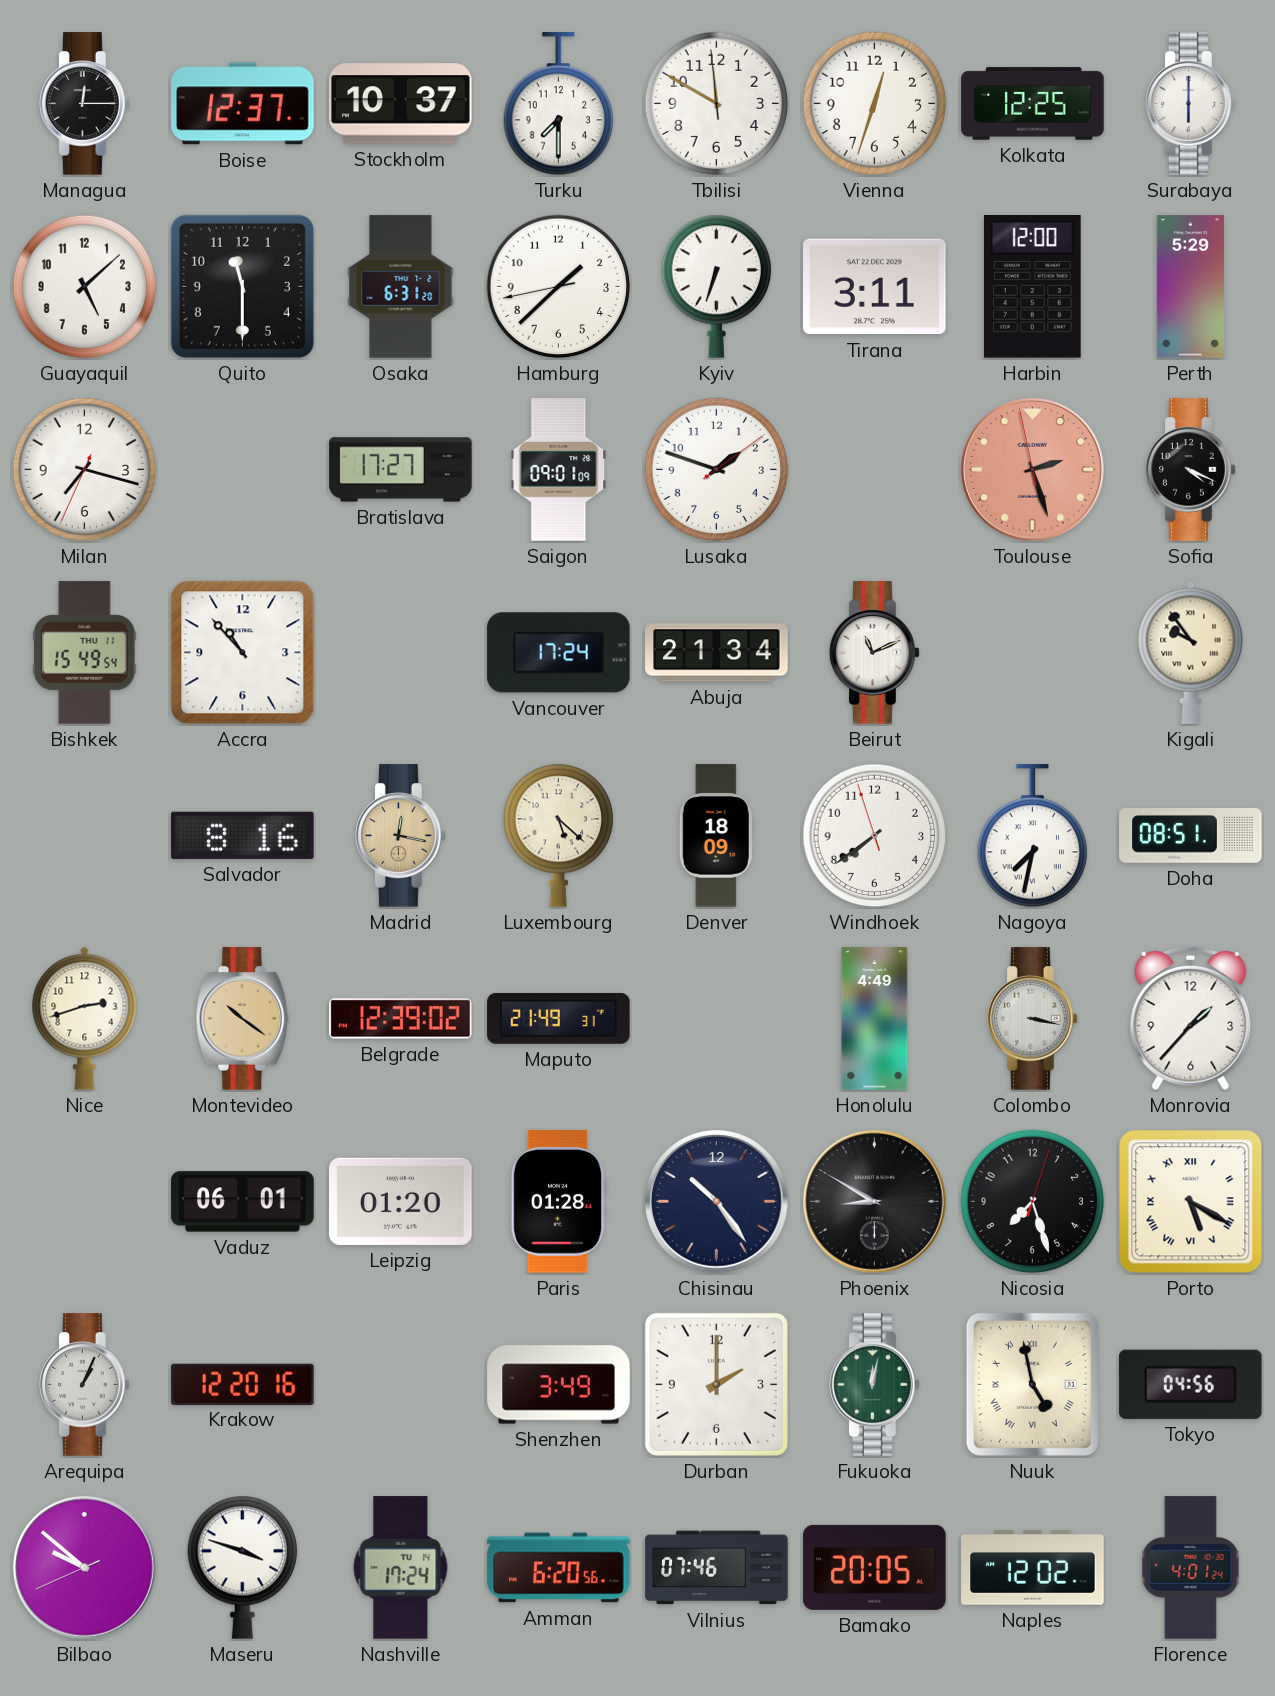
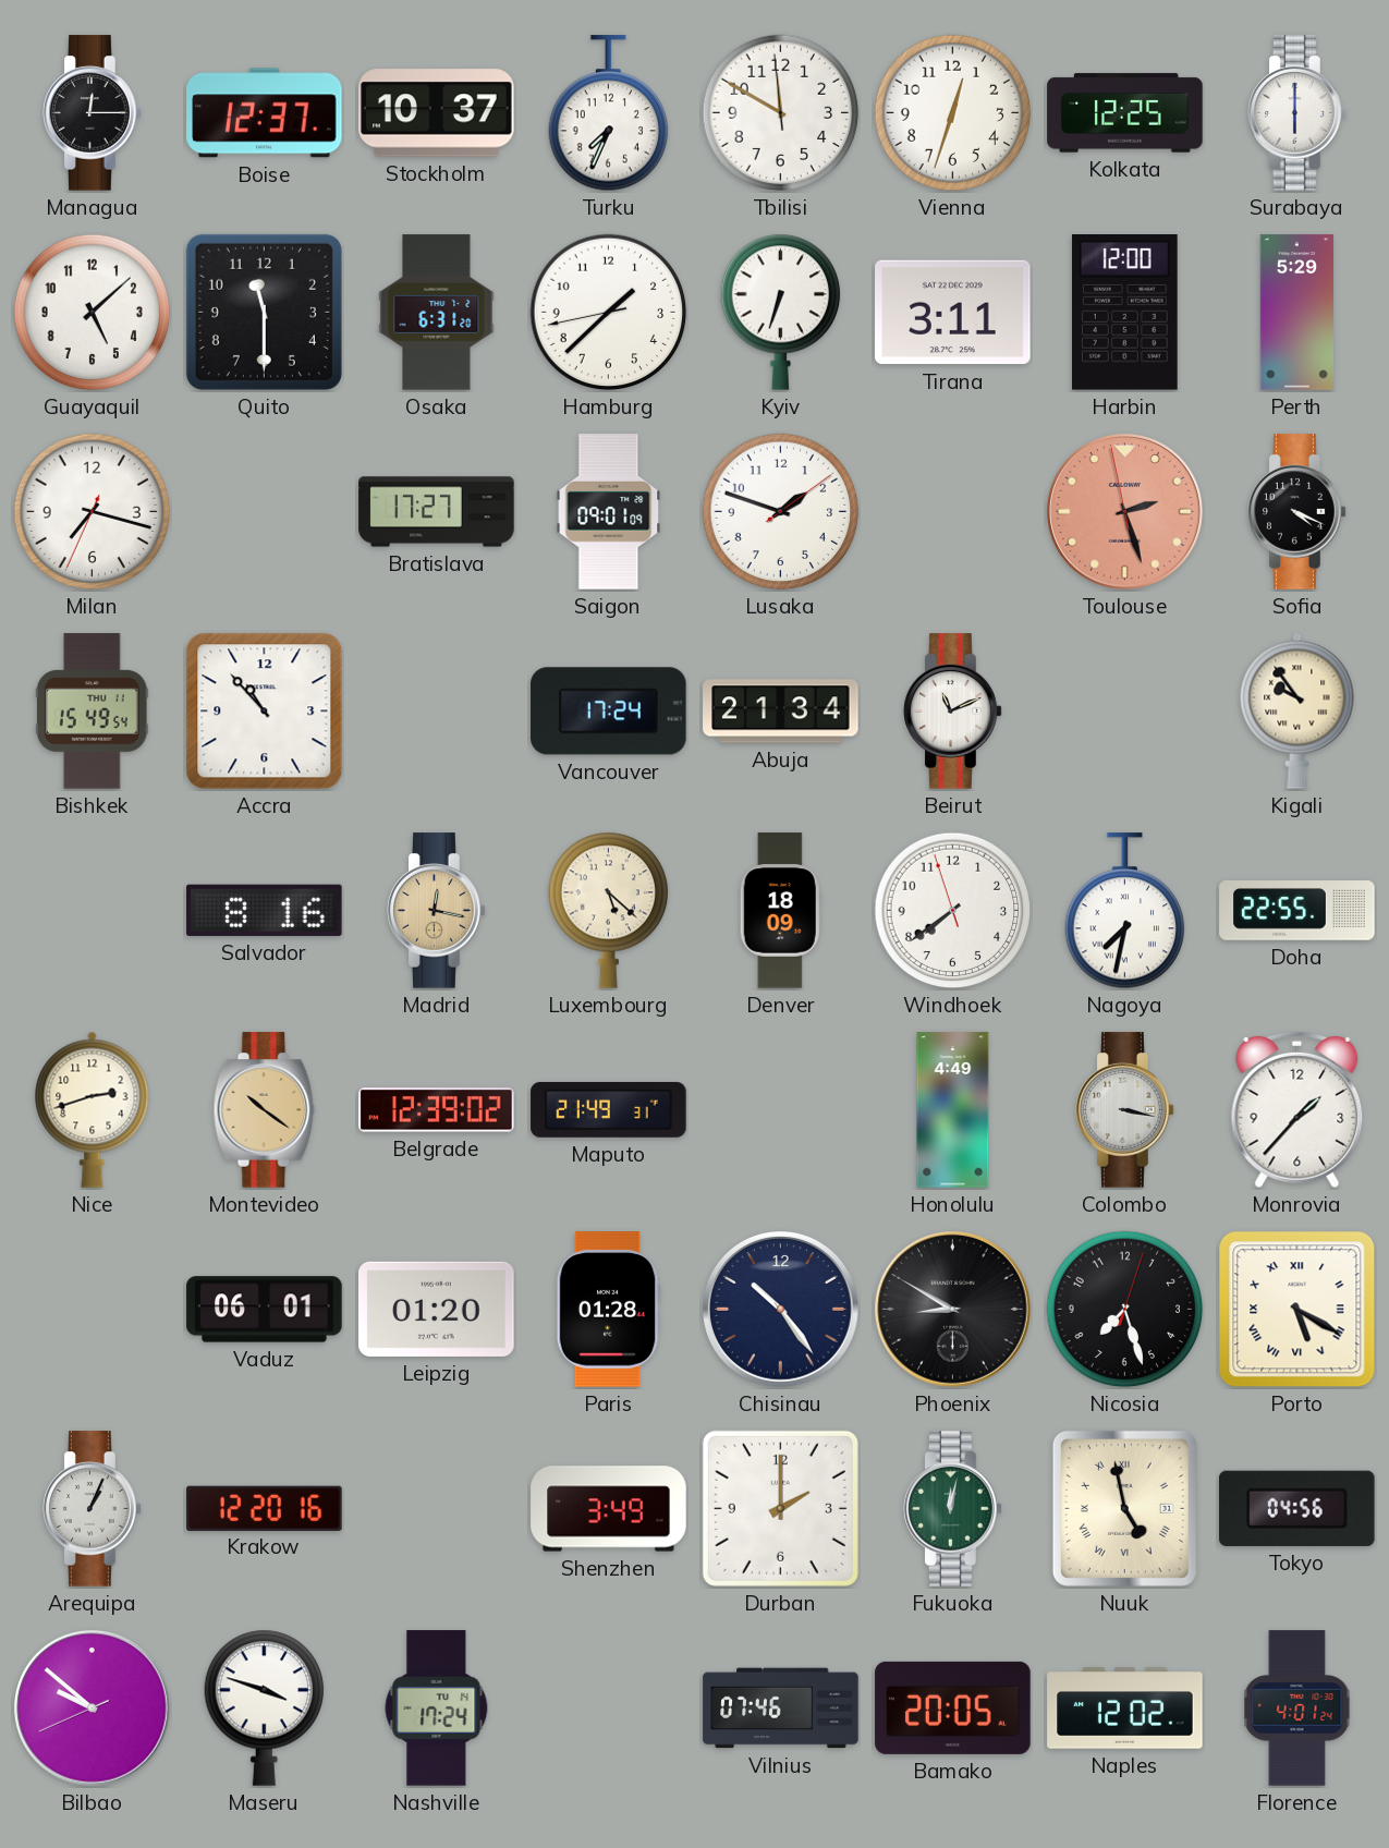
Turku: 7:30 -> 7:34
Doha: 08:51 -> 22:55
Amman: 6:20 -> none
